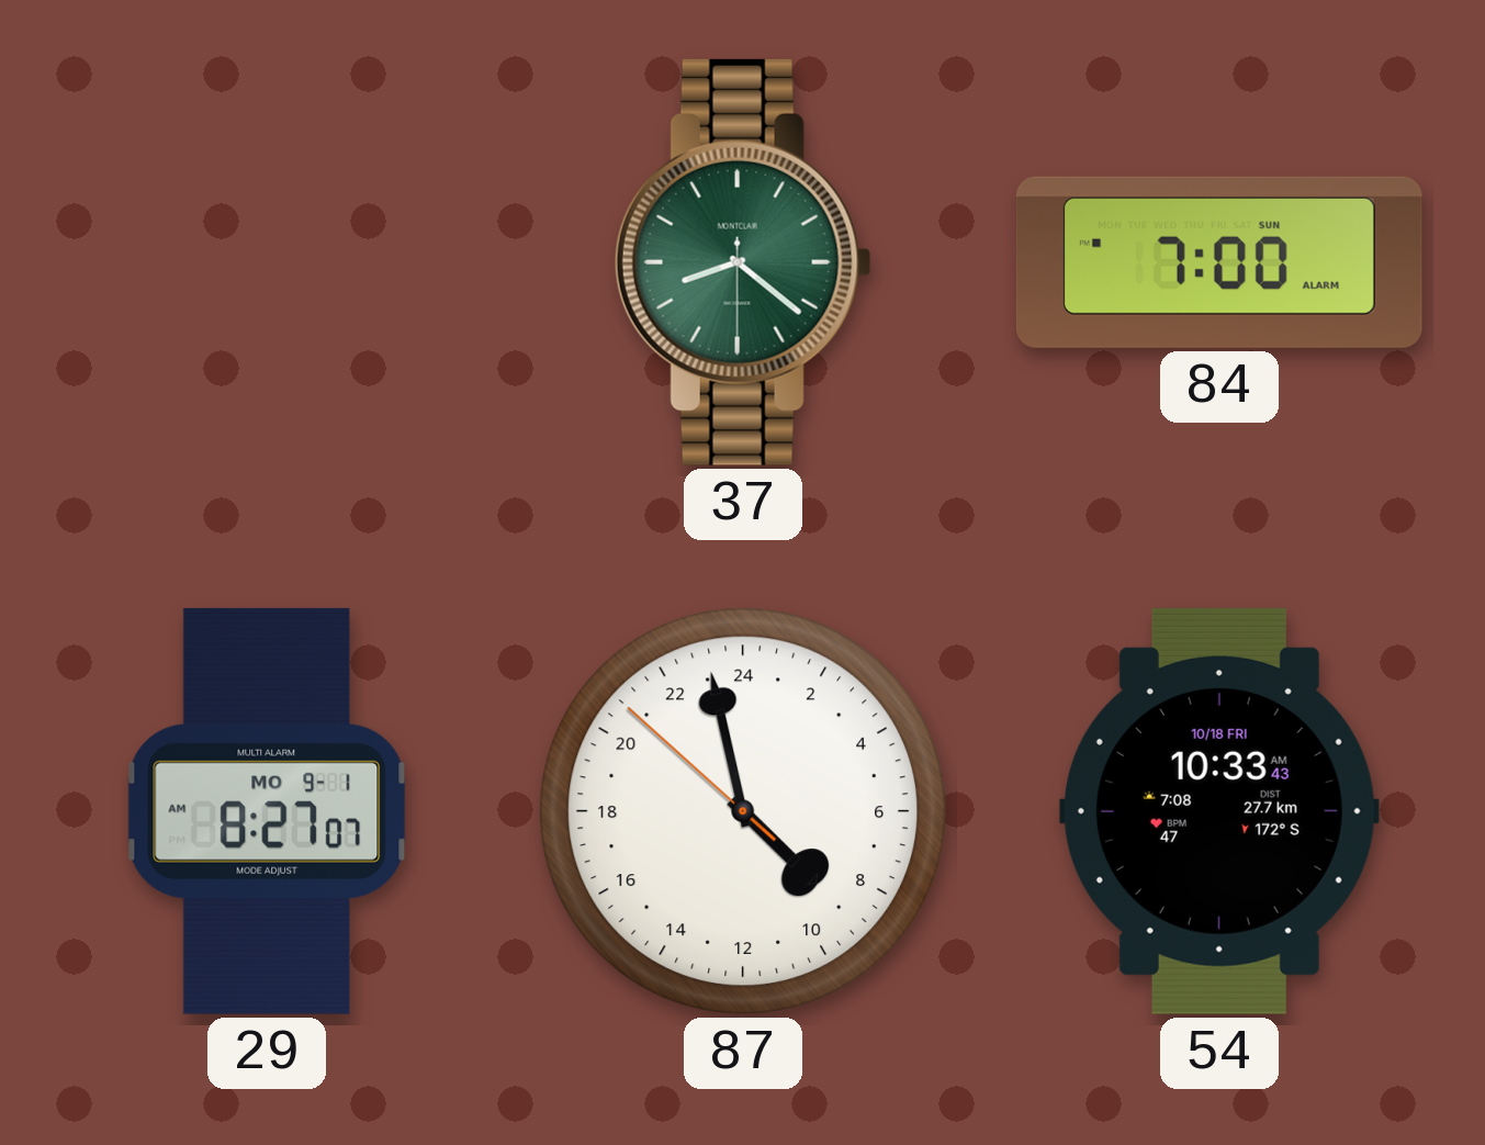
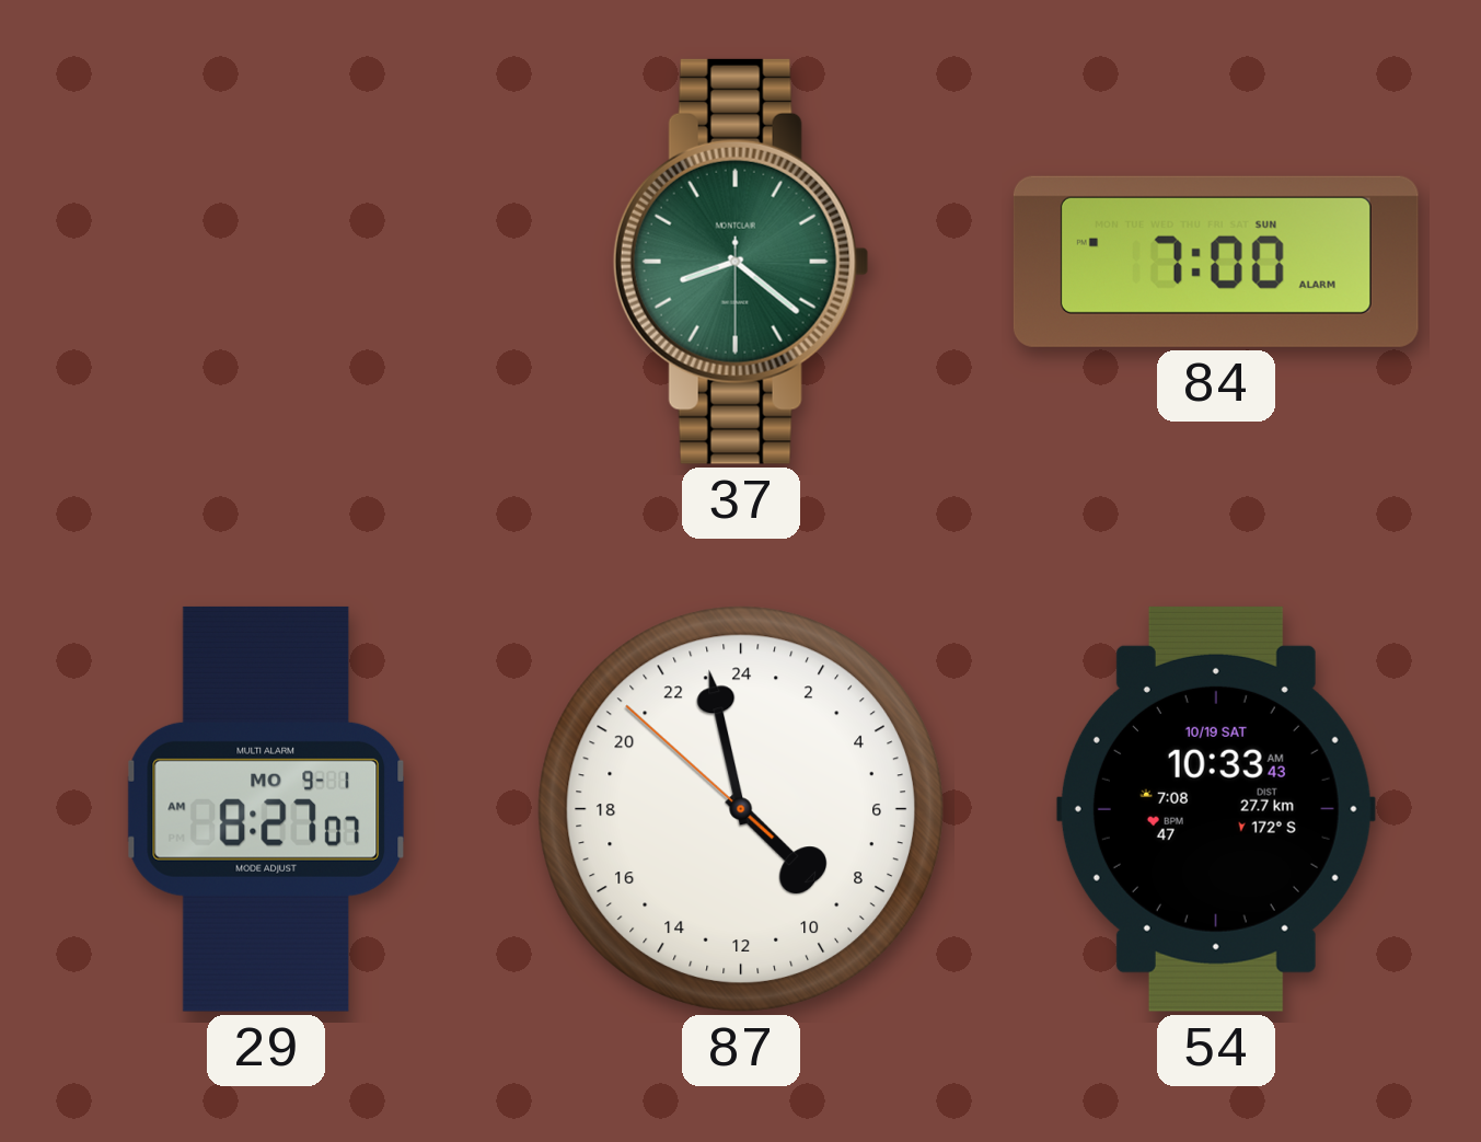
54 date: 10/18 FRI -> 10/19 SAT
